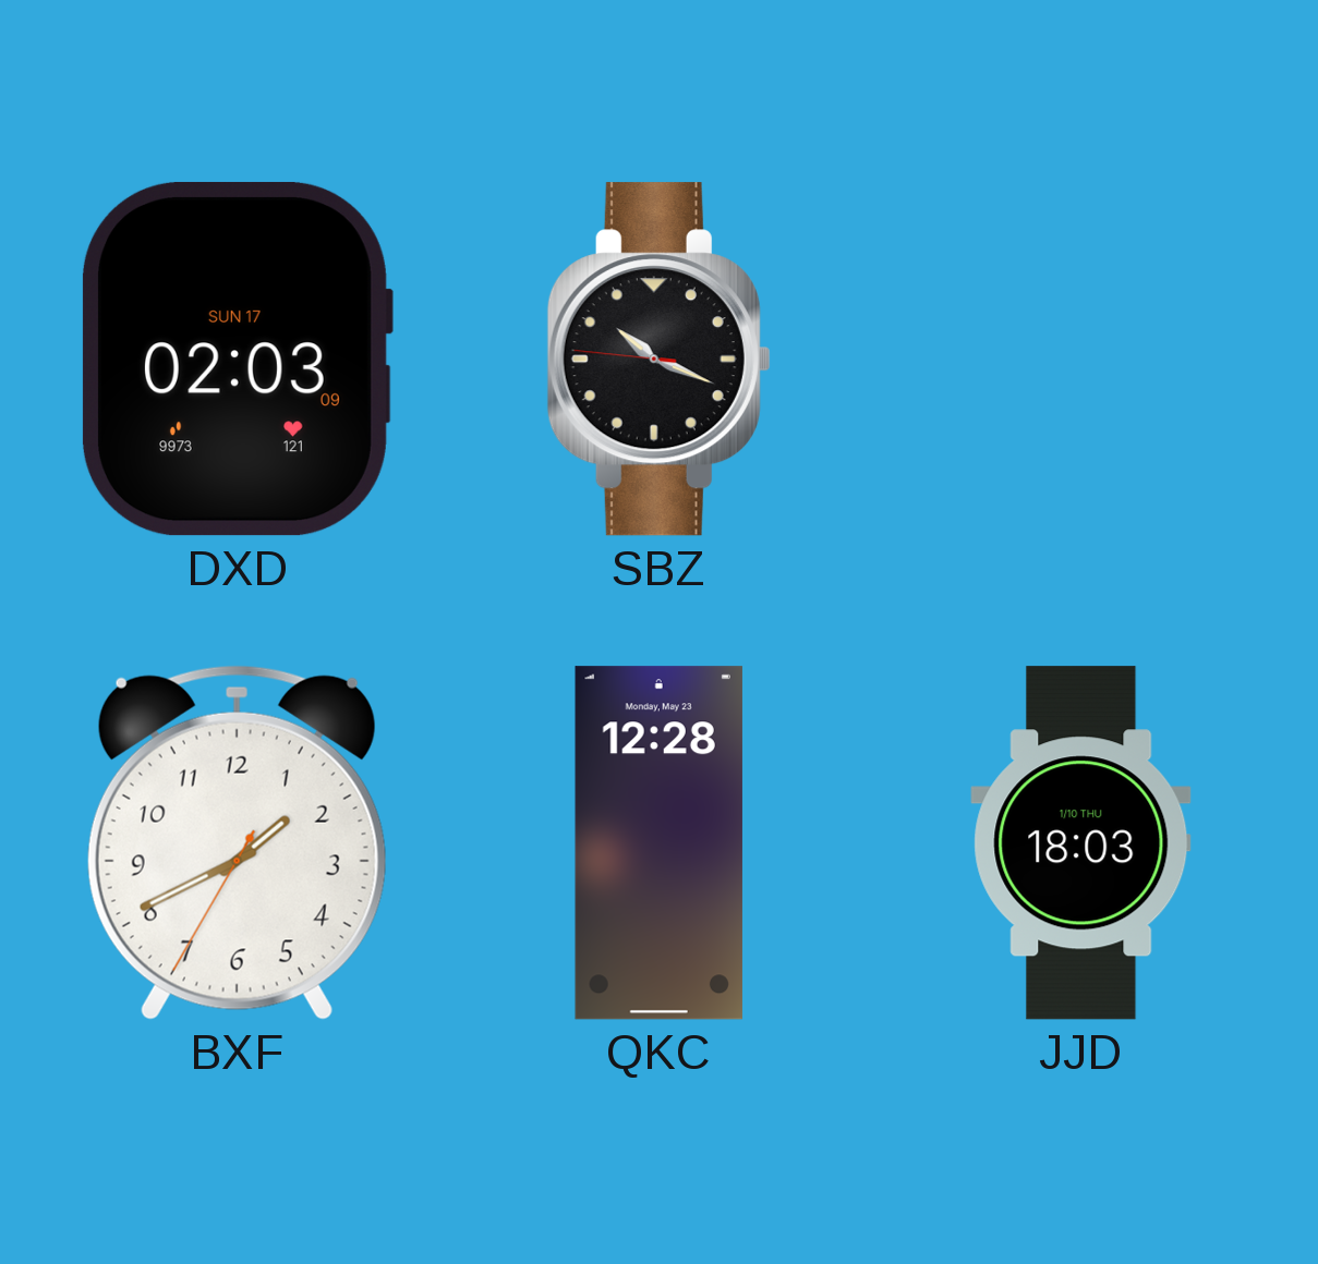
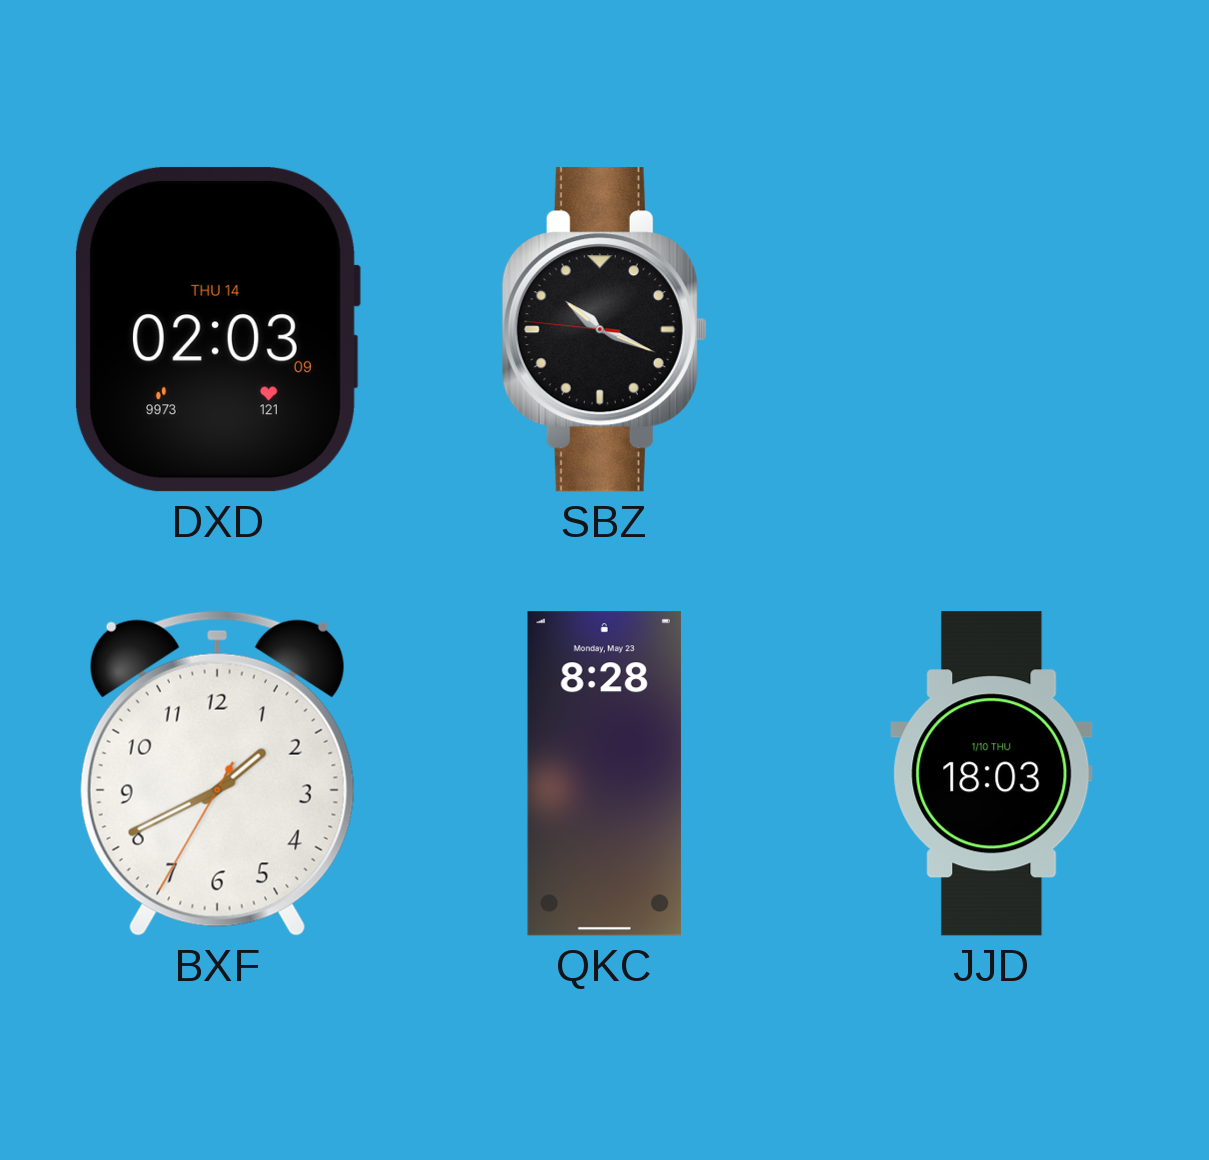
DXD date: SUN 17 -> THU 14
QKC: 12:28 -> 8:28
